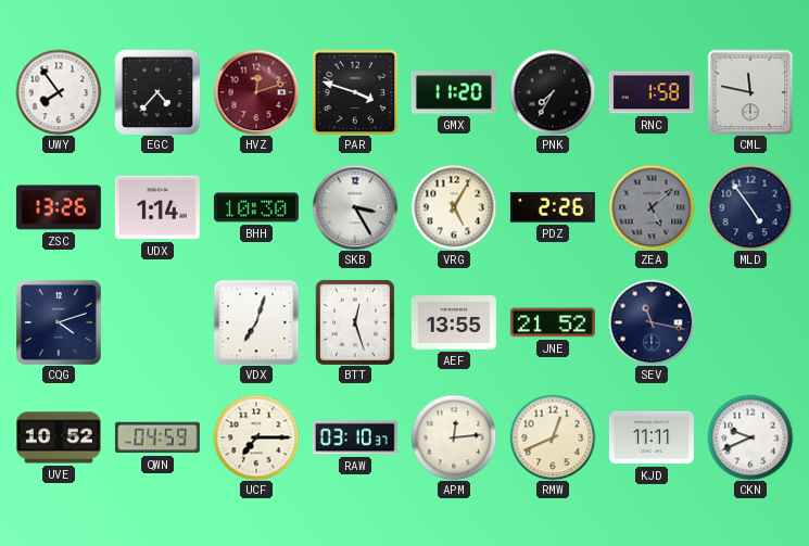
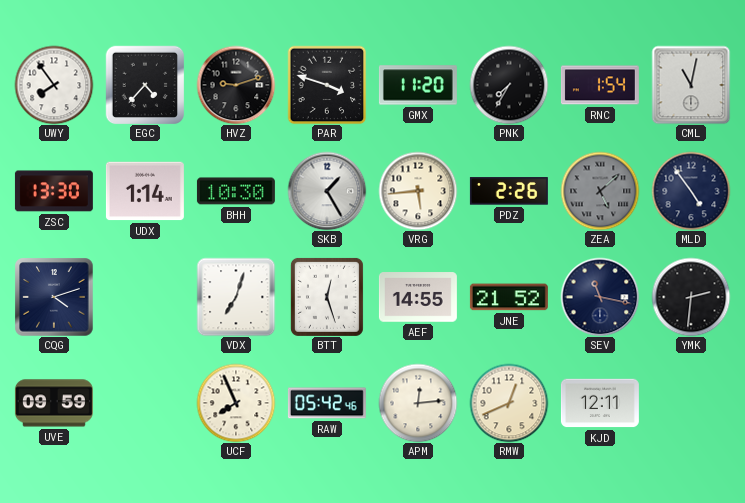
HVZ: 12:12 -> 9:12
HVZ dial: burgundy -> black
RNC: 1:58 -> 1:54
CML: 11:47 -> 11:02
ZSC: 13:26 -> 13:30
SKB: 3:25 -> 1:25
VRG: 5:05 -> 5:44
AEF: 13:55 -> 14:55
YMK: none -> 2:31
UVE: 10:52 -> 09:59
QWN: 04:59 -> none
UCF: 7:15 -> 7:56
RAW: 03:10 -> 05:42
KJD: 11:11 -> 12:11
CKN: 9:41 -> none
